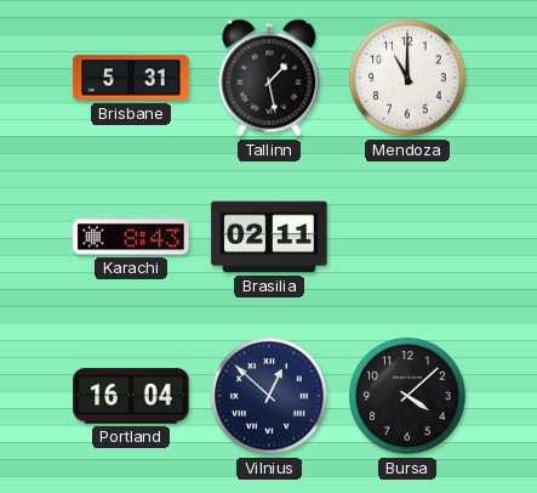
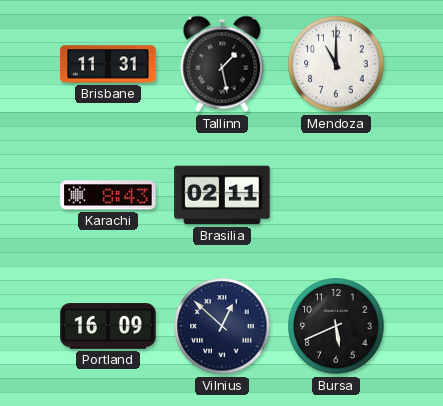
Brisbane: 5:31 -> 11:31
Portland: 16:04 -> 16:09
Bursa: 4:08 -> 5:41
